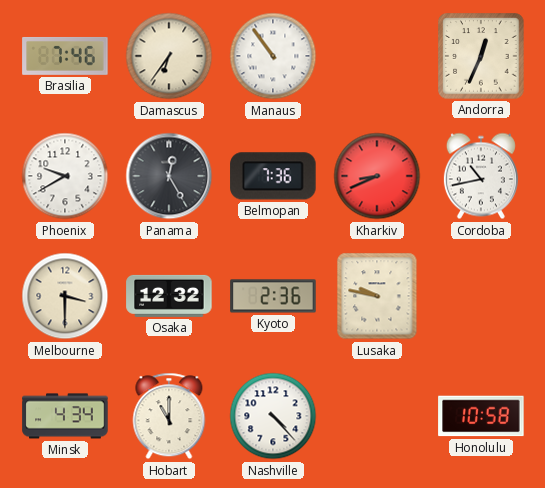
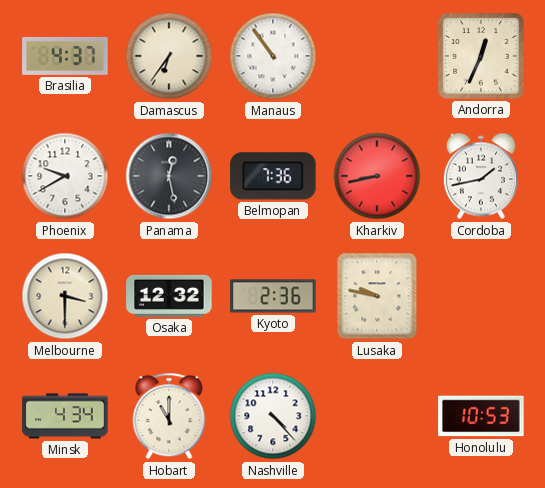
Brasilia: 7:46 -> 4:37
Panama: 12:25 -> 12:28
Kharkiv: 8:41 -> 8:43
Cordoba: 10:43 -> 1:43
Honolulu: 10:58 -> 10:53
